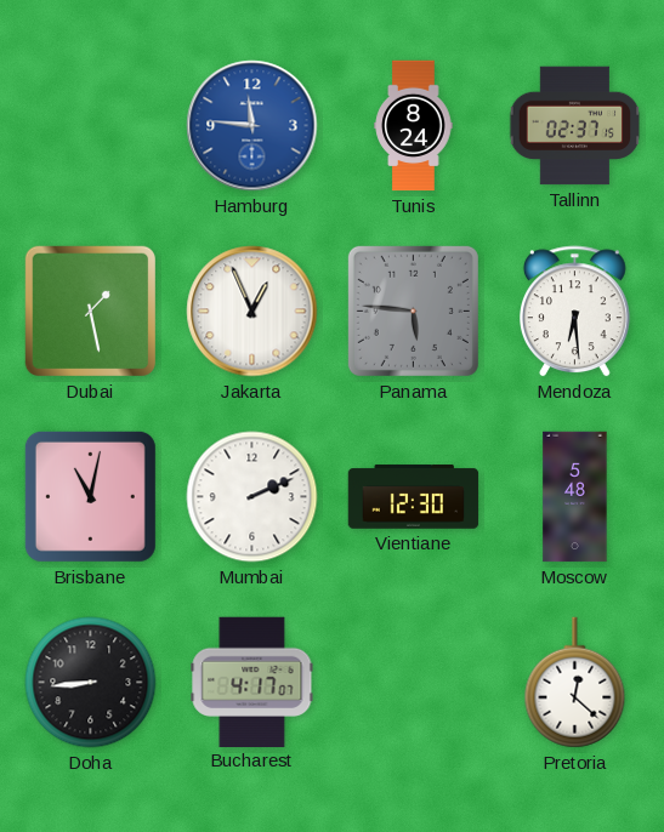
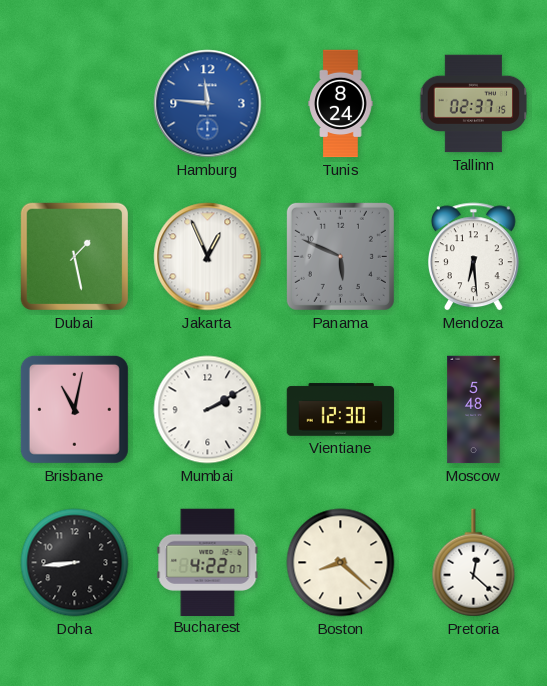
Panama: 5:46 -> 5:49
Mumbai: 2:11 -> 2:10
Bucharest: 4:17 -> 4:22
Boston: none -> 8:22
